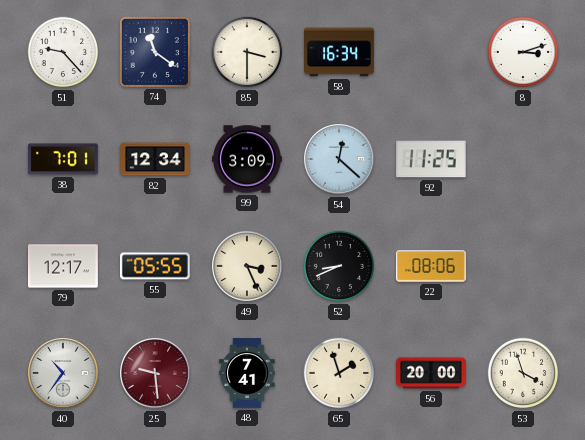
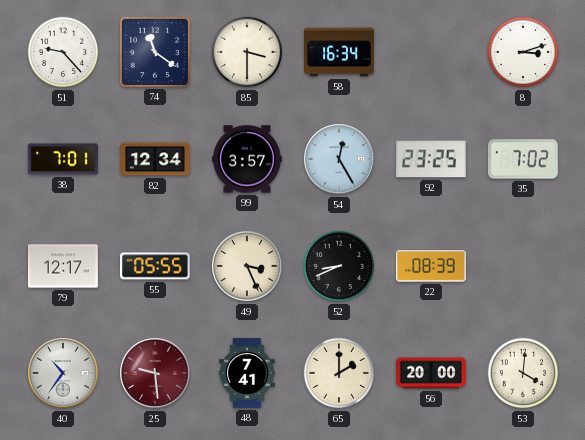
99: 3:09 -> 3:57
54: 12:22 -> 12:25
92: 11:25 -> 23:25
35: none -> 7:02
22: 08:06 -> 08:39
65: 1:57 -> 2:00
53: 3:57 -> 4:01
